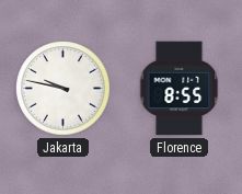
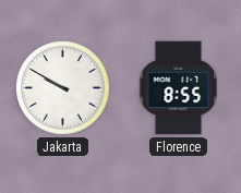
Jakarta: 9:47 -> 9:50
